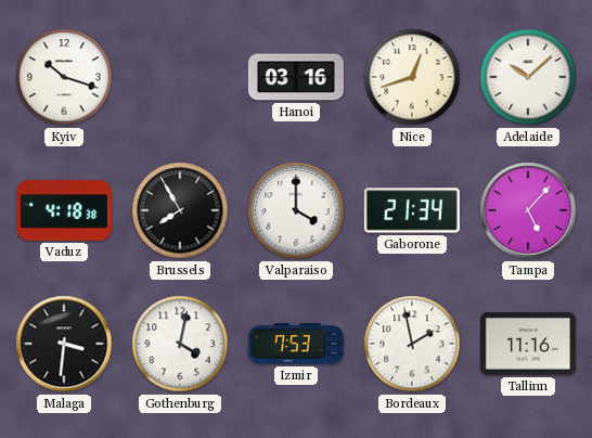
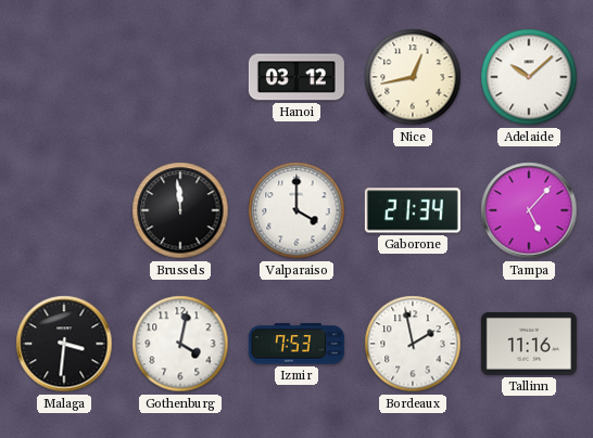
Kyiv: 10:18 -> none
Hanoi: 03:16 -> 03:12
Nice: 12:42 -> 12:43
Vaduz: 4:18 -> none
Brussels: 7:55 -> 11:59
